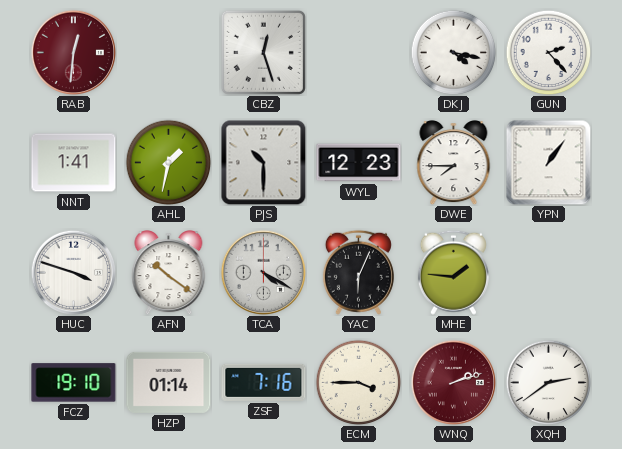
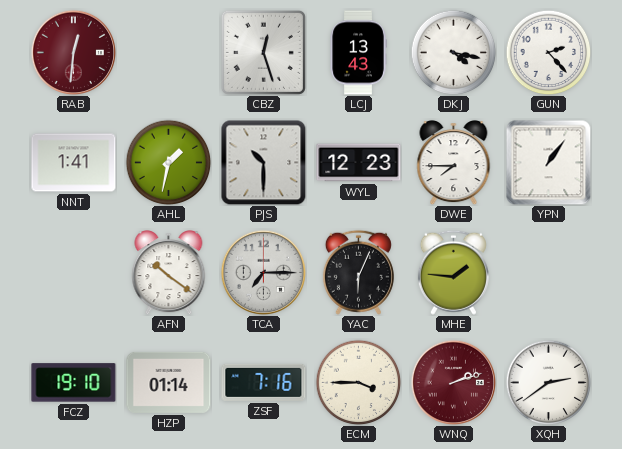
LCJ: none -> 13:43
HUC: 3:48 -> none
TCA: 4:20 -> 7:15
